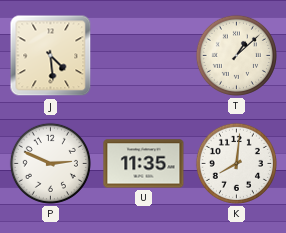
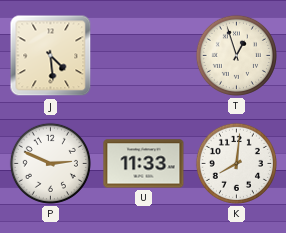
T: 1:08 -> 12:57
U: 11:35 -> 11:33
